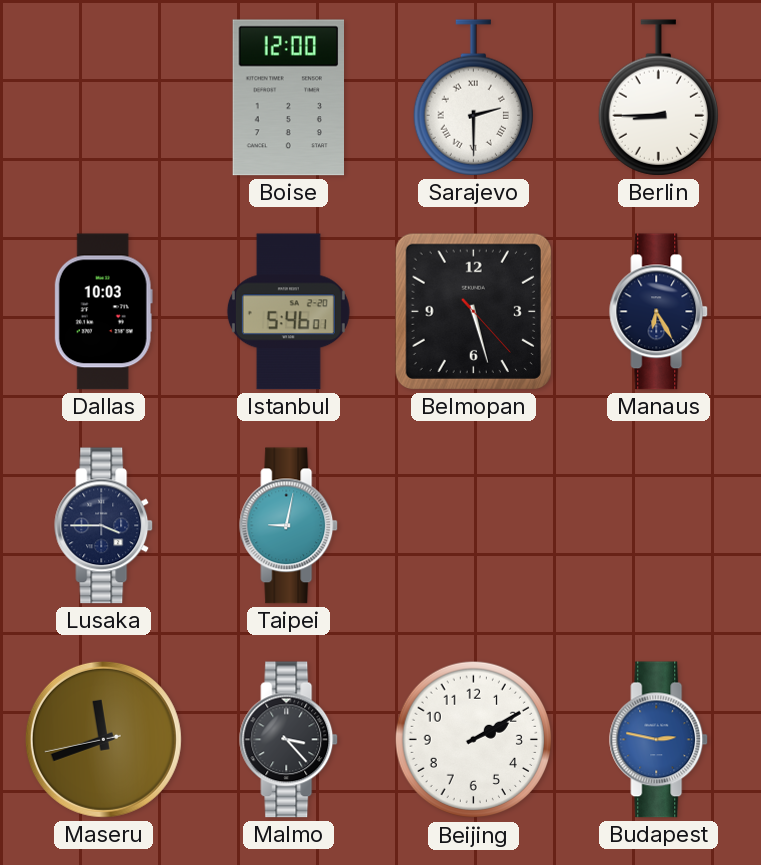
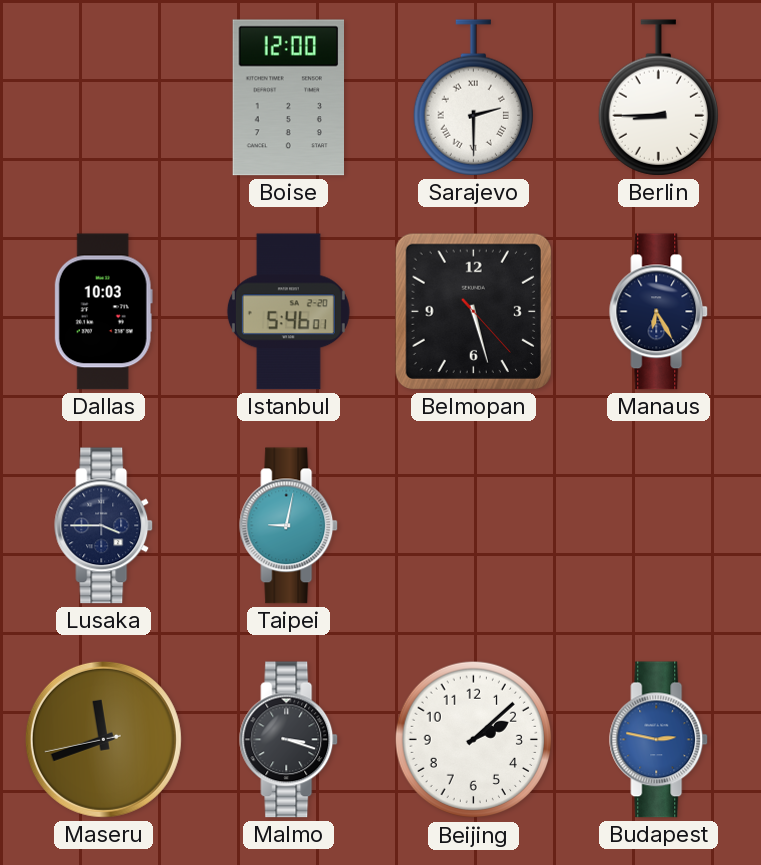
Malmo: 3:23 -> 3:18
Beijing: 2:10 -> 2:08
